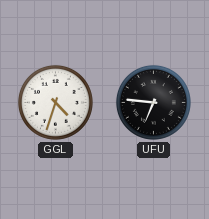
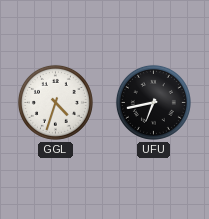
UFU: 6:46 -> 6:43
